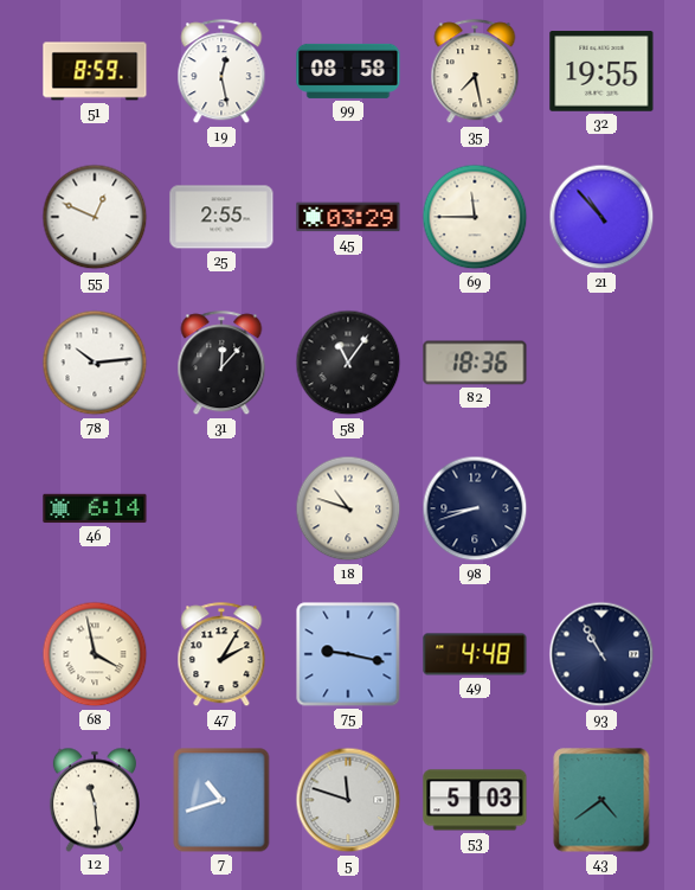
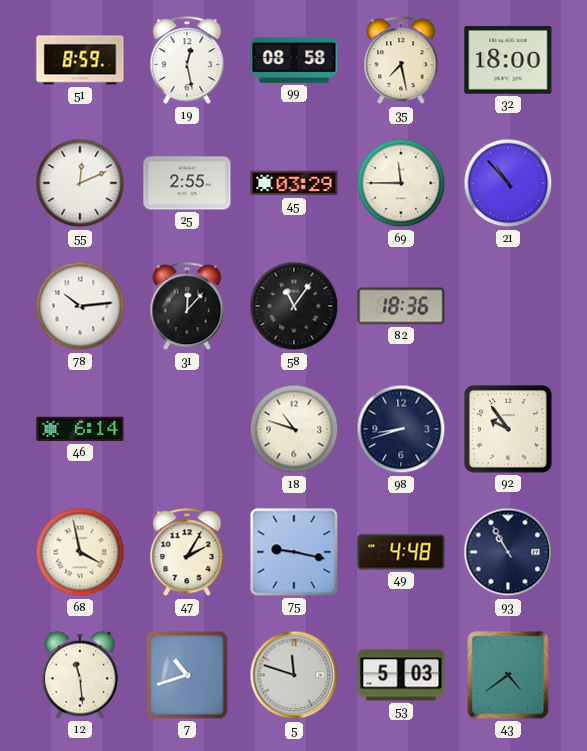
32: 19:55 -> 18:00
55: 12:49 -> 12:11
92: none -> 9:54
